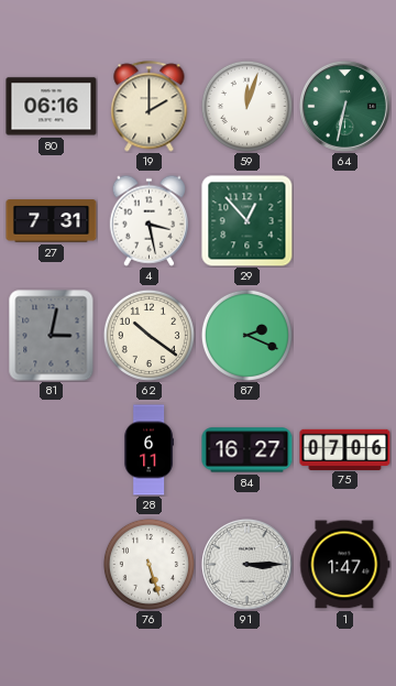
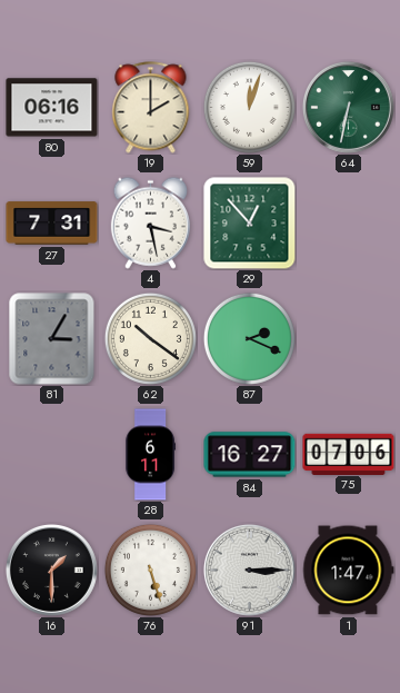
81: 3:02 -> 3:05
16: none -> 1:30
